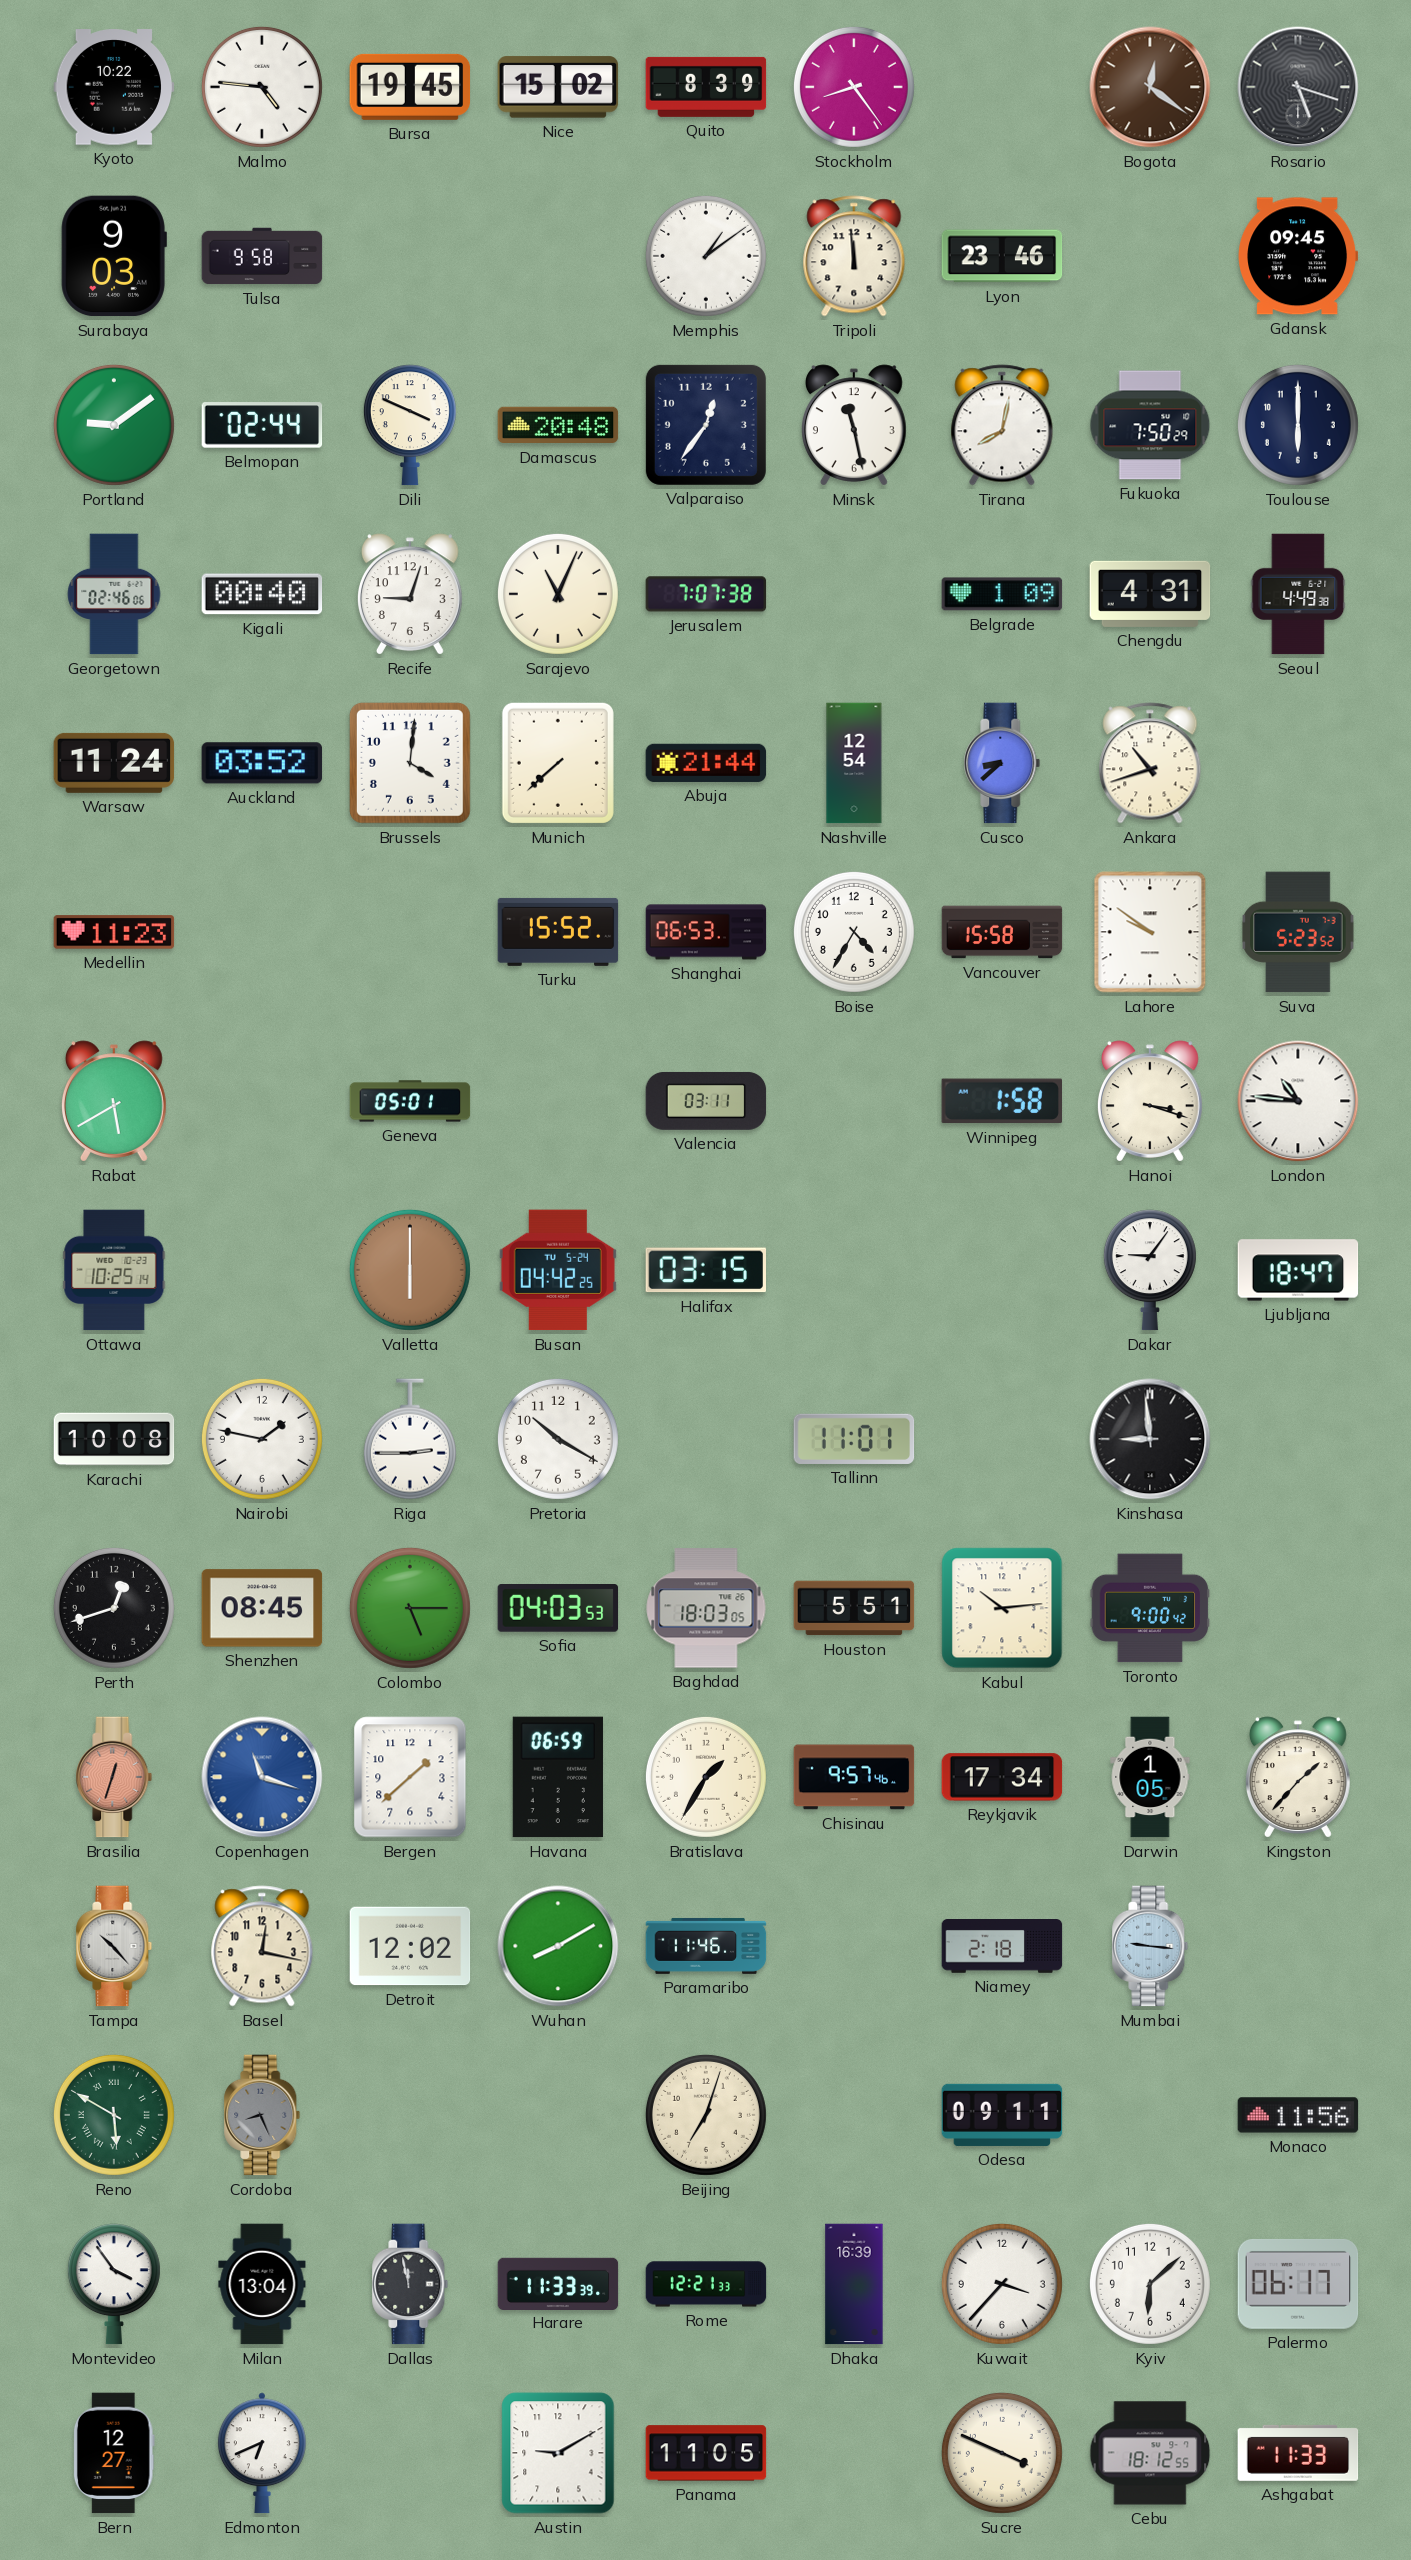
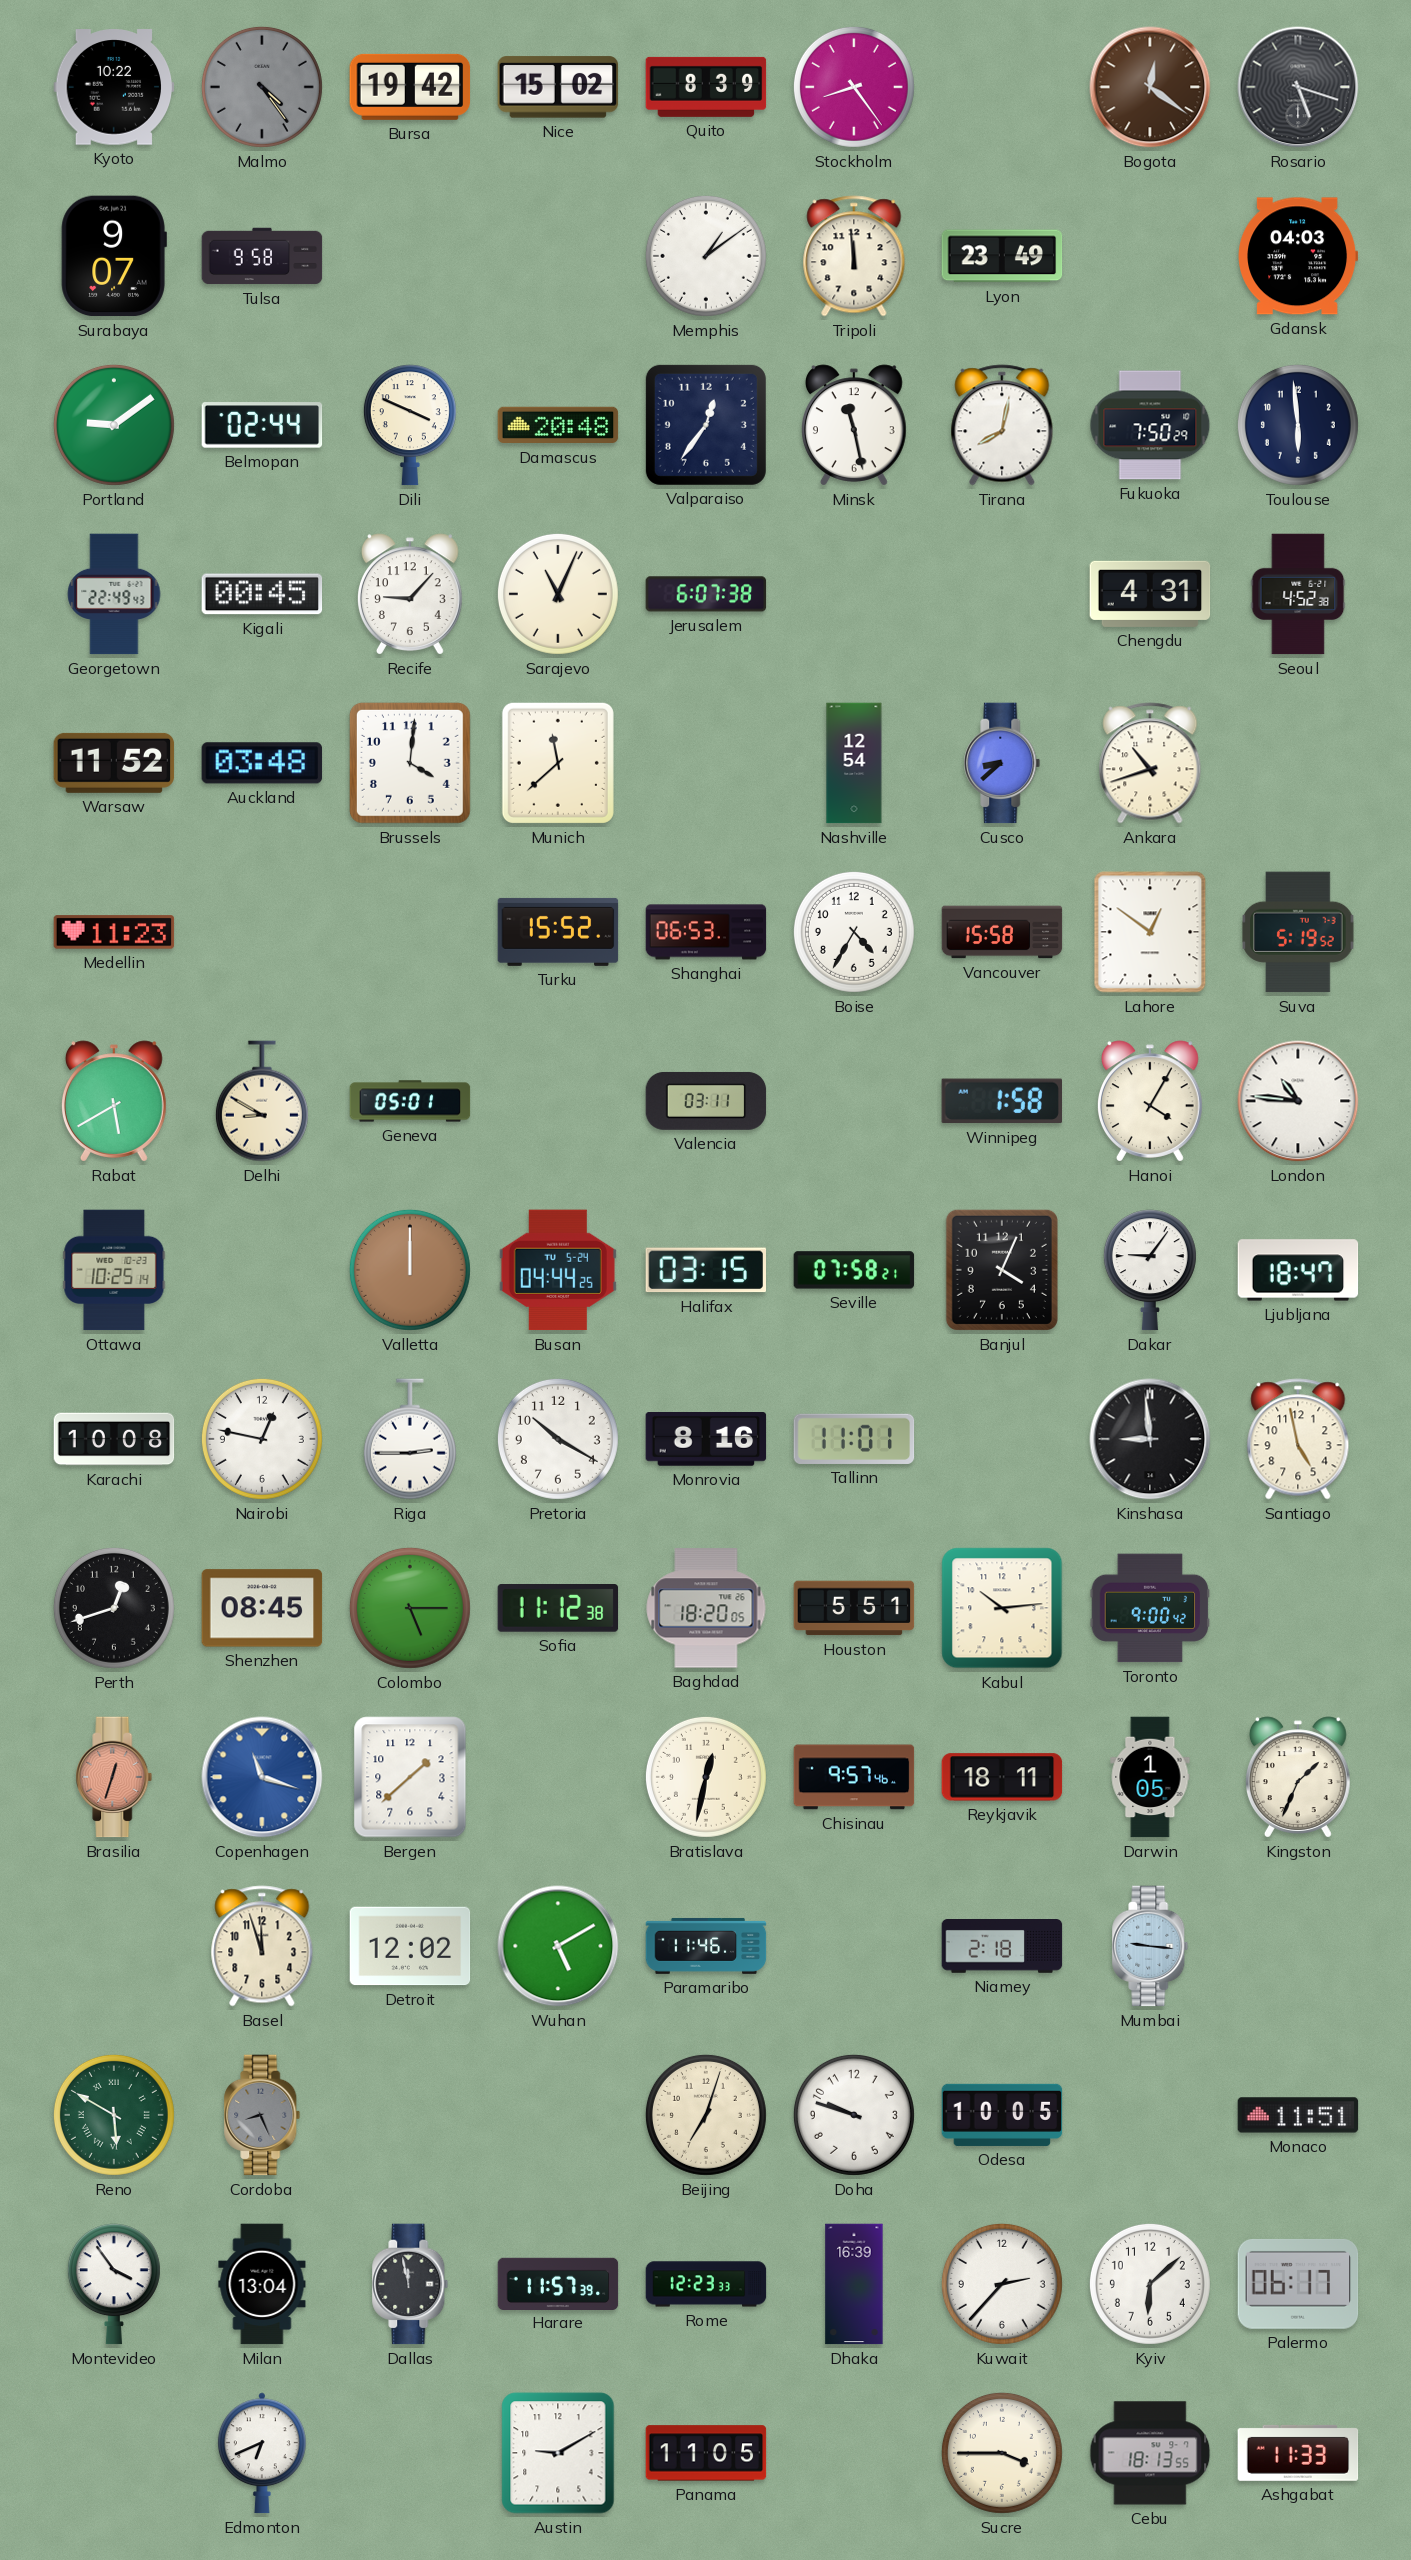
Malmo: 4:46 -> 4:24
Malmo dial: white -> grey
Bursa: 19:45 -> 19:42
Surabaya: 9:03 -> 9:07
Lyon: 23:46 -> 23:49
Gdansk: 09:45 -> 04:03
Toulouse: 6:00 -> 5:59
Georgetown: 02:46 -> 22:49
Kigali: 00:40 -> 00:45
Recife: 9:03 -> 9:07
Jerusalem: 7:07 -> 6:07
Belgrade: 1:09 -> none
Seoul: 4:49 -> 4:52
Warsaw: 11:24 -> 11:52
Auckland: 03:52 -> 03:48
Munich: 7:38 -> 11:38
Abuja: 21:44 -> none
Lahore: 9:51 -> 12:51
Suva: 5:23 -> 5:19
Delhi: none -> 8:50
Hanoi: 3:18 -> 4:05
Valletta: 6:00 -> 12:00
Busan: 04:42 -> 04:44
Seville: none -> 07:58
Banjul: none -> 4:04
Nairobi: 1:47 -> 12:47
Monrovia: none -> 8:16
Santiago: none -> 4:58
Sofia: 04:03 -> 11:12
Baghdad: 18:03 -> 18:20
Havana: 06:59 -> none
Bratislava: 1:35 -> 12:32
Reykjavik: 17:34 -> 18:11
Kingston: 1:37 -> 1:34
Tampa: 10:23 -> none
Basel: 12:17 -> 11:57
Wuhan: 8:10 -> 5:10
Doha: none -> 9:48
Odesa: 09:11 -> 10:05
Monaco: 11:56 -> 11:51
Harare: 11:33 -> 11:57
Rome: 12:21 -> 12:23
Kuwait: 3:37 -> 2:37
Bern: 12:27 -> none
Sucre: 3:49 -> 3:45
Cebu: 18:12 -> 18:13
